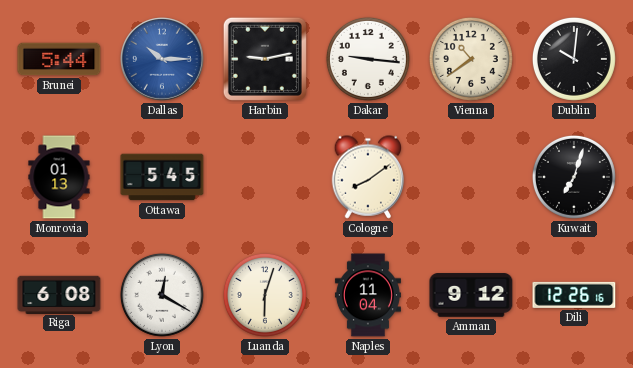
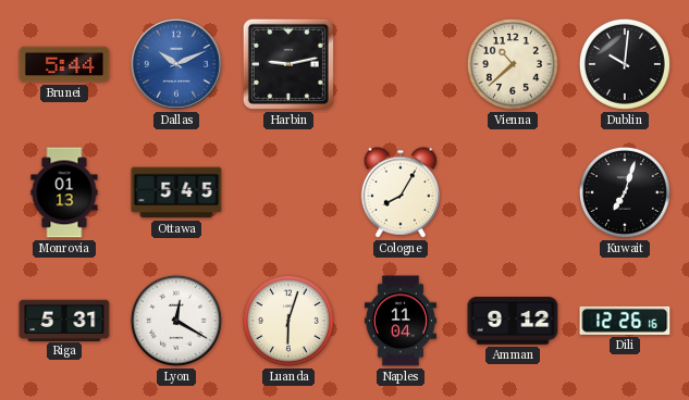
Dallas: 10:15 -> 10:11
Dakar: 9:16 -> none
Vienna: 10:39 -> 10:38
Cologne: 8:09 -> 8:05
Riga: 6:08 -> 5:31
